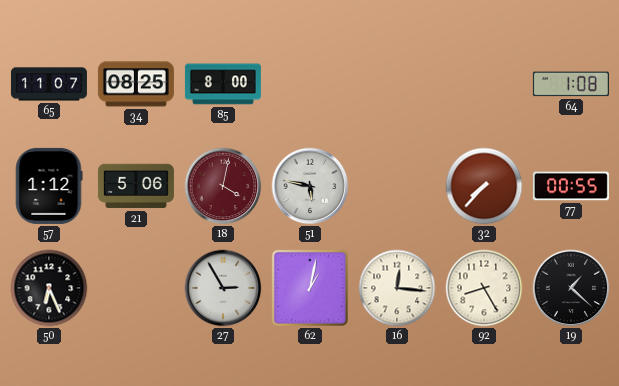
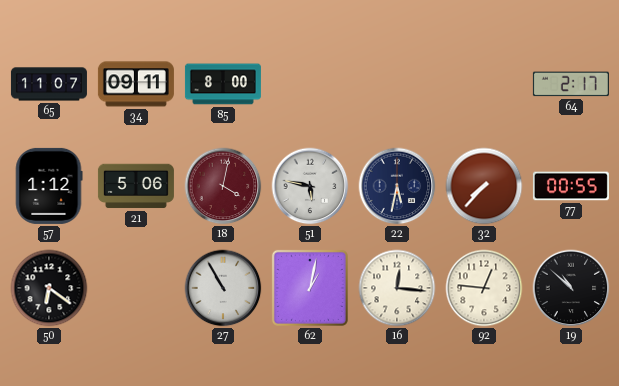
34: 08:25 -> 09:11
64: 1:08 -> 2:17
22: none -> 5:32
50: 6:26 -> 6:21
27: 2:55 -> 10:55
92: 8:25 -> 12:46
19: 1:22 -> 10:52
